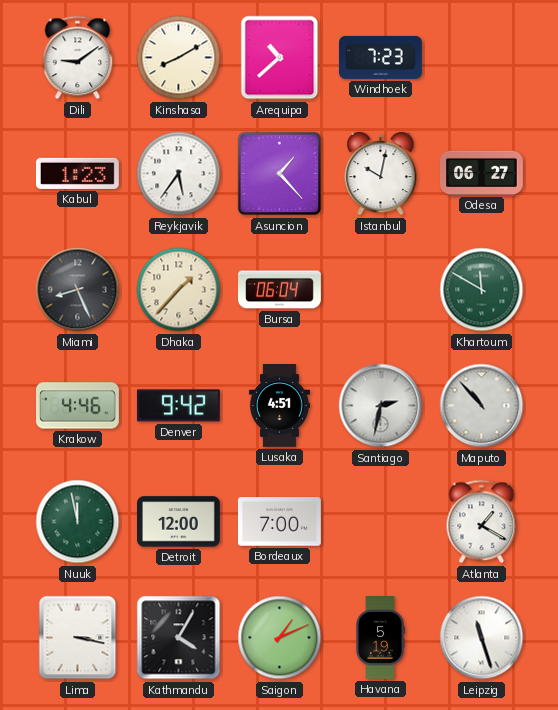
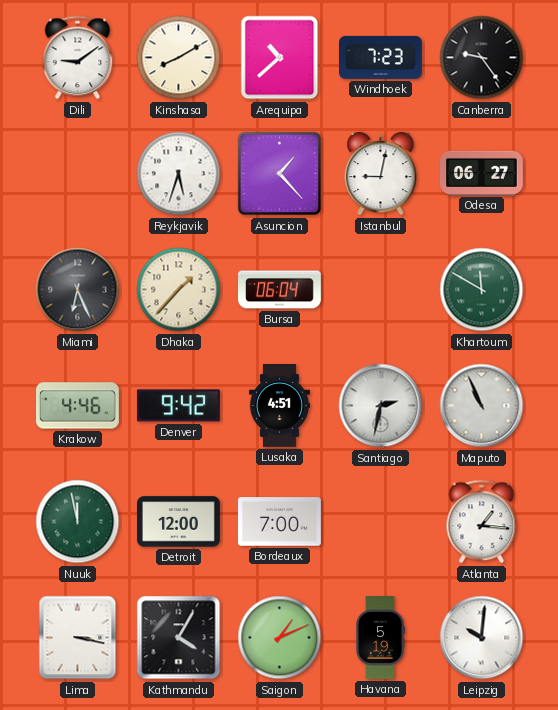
Canberra: none -> 9:24
Kabul: 1:23 -> none
Reykjavik: 5:36 -> 5:33
Istanbul: 10:02 -> 9:02
Miami: 8:26 -> 6:26
Maputo: 10:53 -> 10:56
Atlanta: 1:20 -> 1:16
Leipzig: 11:27 -> 10:01
